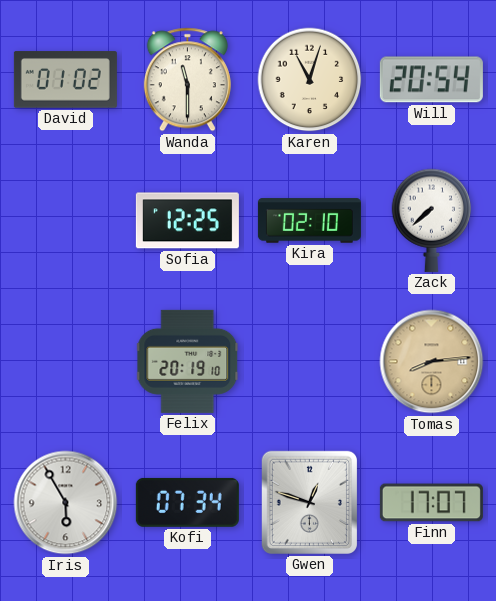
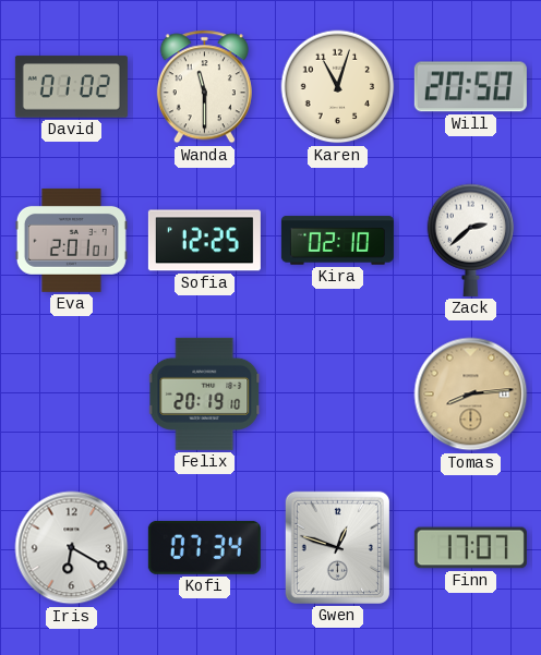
Will: 20:54 -> 20:50
Eva: none -> 2:01
Zack: 7:38 -> 2:38
Iris: 5:55 -> 6:20
